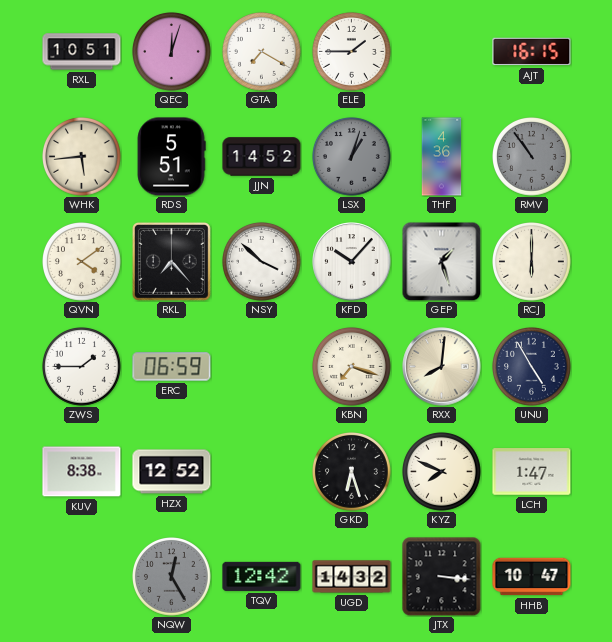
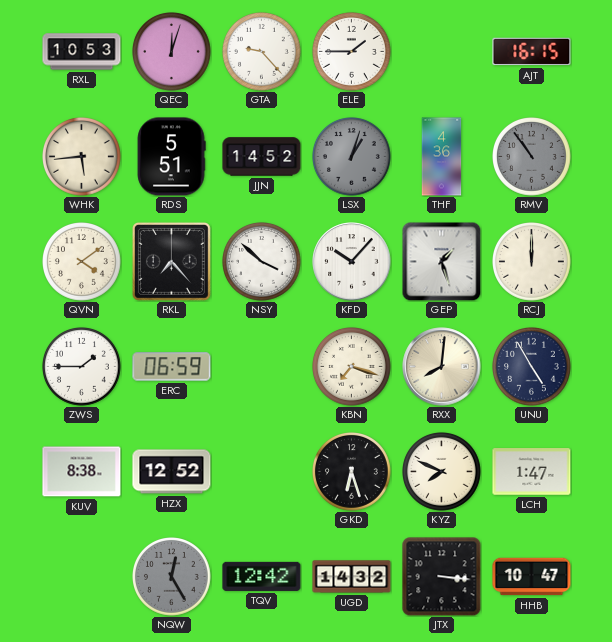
RXL: 10:51 -> 10:53
GTA: 7:20 -> 9:23
RCJ: 6:00 -> 12:00
